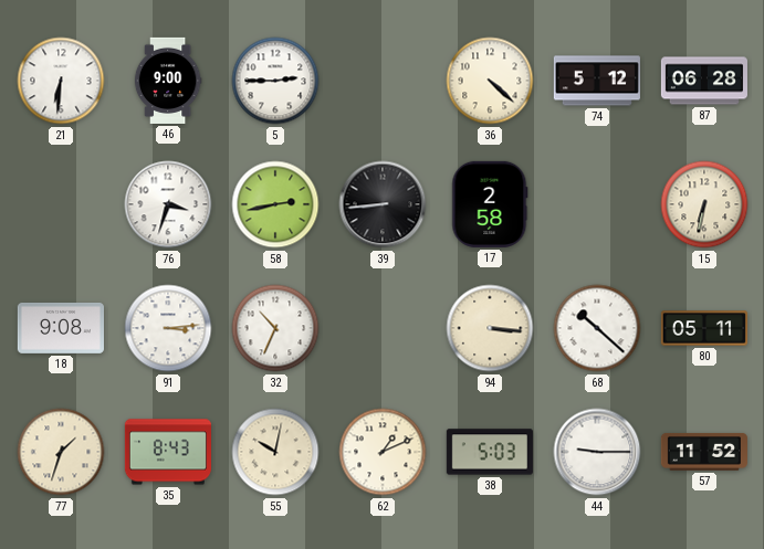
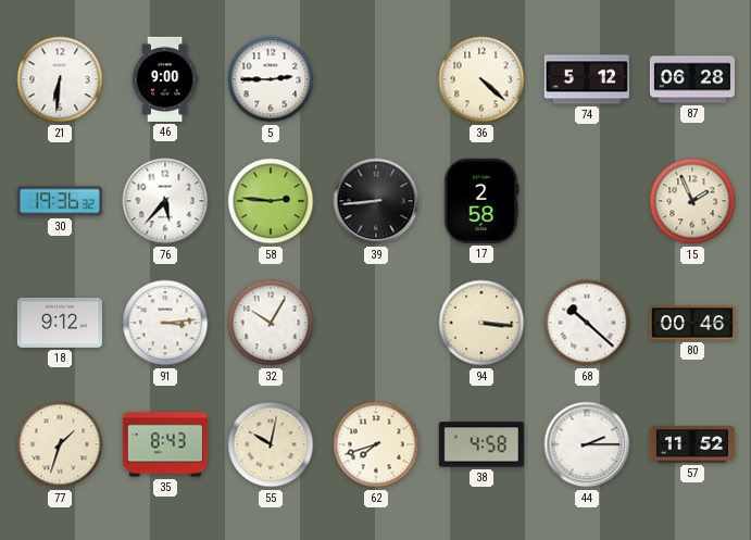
30: none -> 19:36
76: 3:33 -> 5:37
58: 2:43 -> 2:46
15: 6:32 -> 1:56
18: 9:08 -> 9:12
32: 10:34 -> 10:05
80: 05:11 -> 00:46
62: 1:11 -> 7:42
38: 5:03 -> 4:58
44: 9:15 -> 2:15
